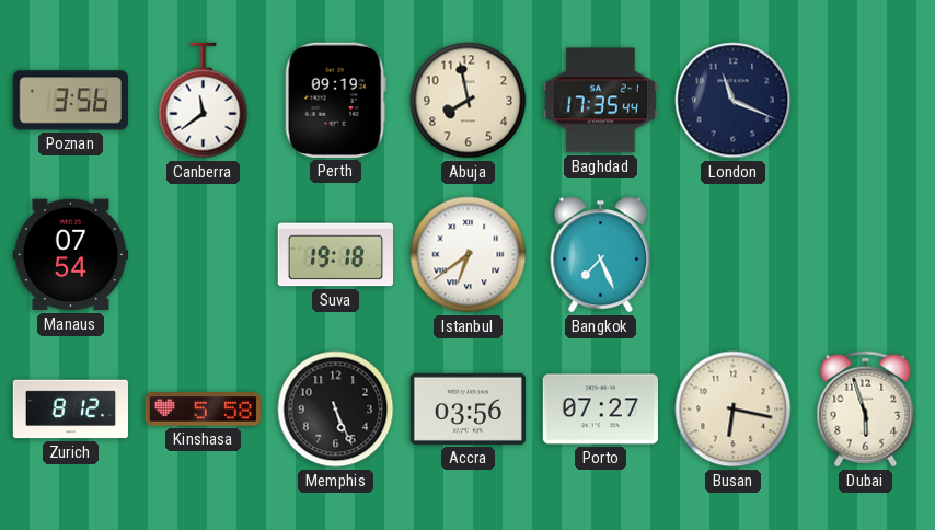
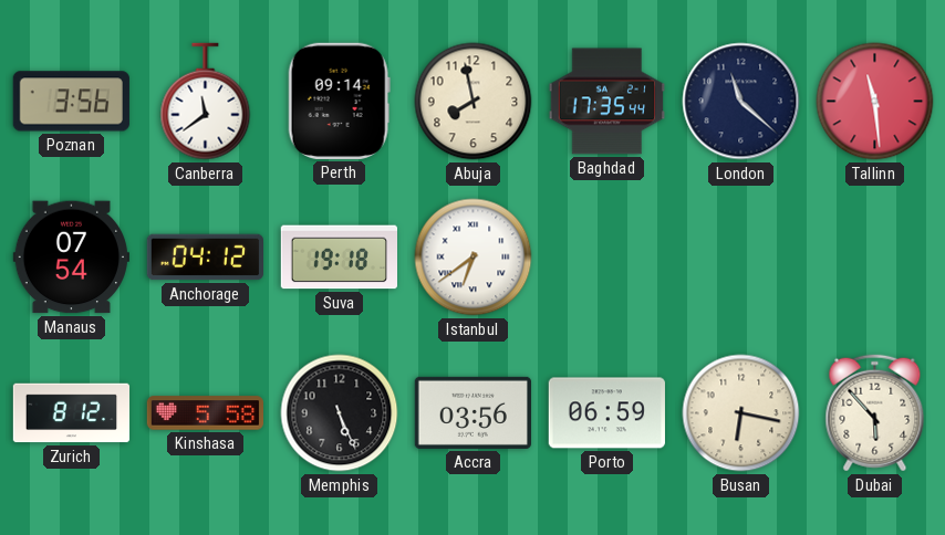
Perth: 09:19 -> 09:14
London: 11:19 -> 11:22
Tallinn: none -> 11:29
Anchorage: none -> 04:12
Bangkok: 7:26 -> none
Porto: 07:27 -> 06:59
Dubai: 5:57 -> 5:53
